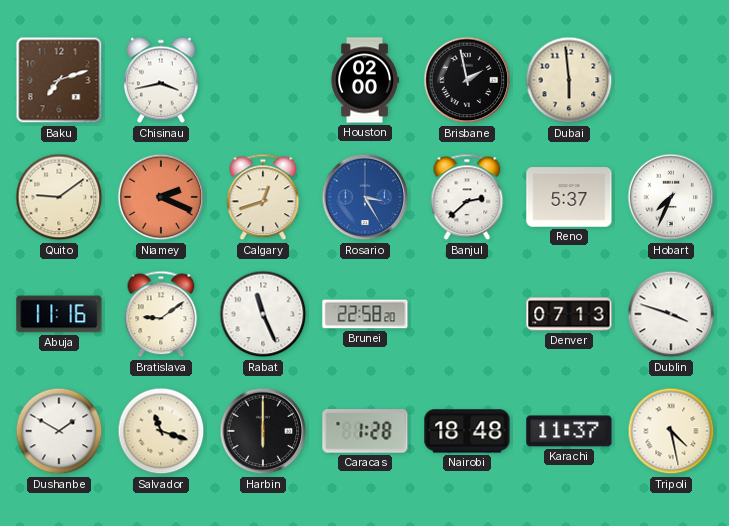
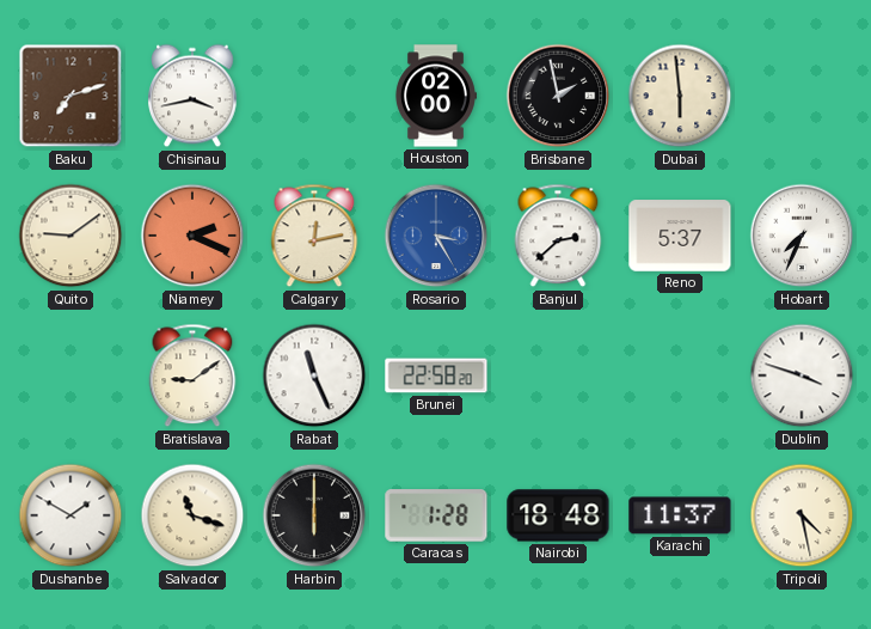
Calgary: 12:42 -> 12:13
Abuja: 11:16 -> none
Denver: 07:13 -> none
